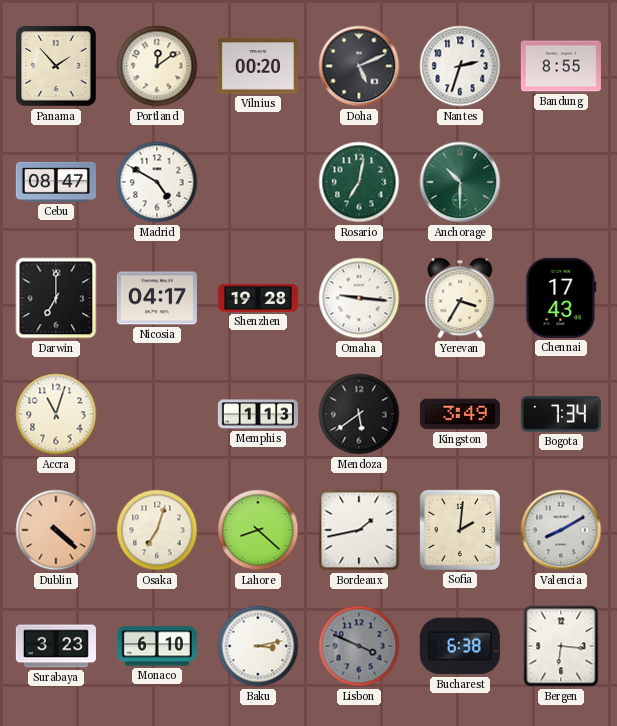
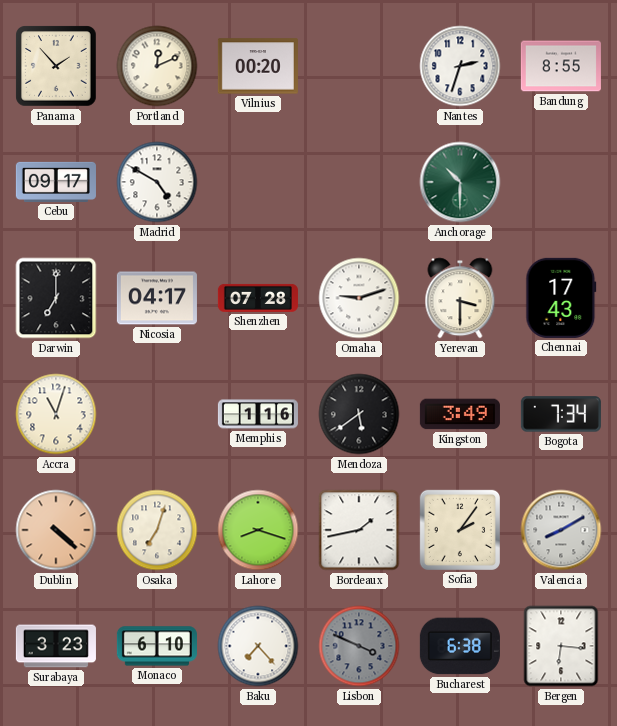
Portland: 12:09 -> 12:11
Doha: 5:11 -> none
Cebu: 08:47 -> 09:17
Rosario: 7:02 -> none
Shenzhen: 19:28 -> 07:28
Omaha: 9:16 -> 9:12
Yerevan: 3:35 -> 3:30
Memphis: 1:13 -> 1:16
Lahore: 8:22 -> 8:18
Sofia: 2:01 -> 2:06
Baku: 3:13 -> 7:23
